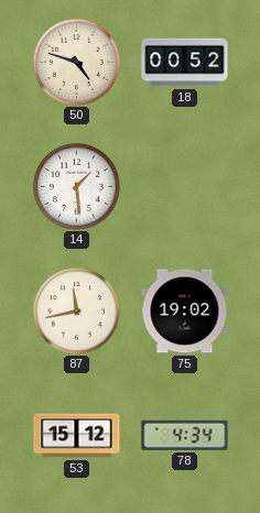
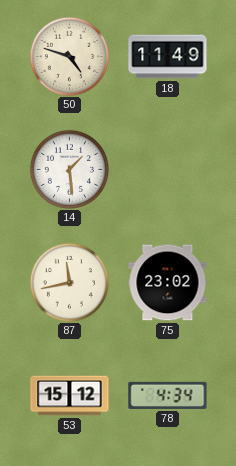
18: 00:52 -> 11:49
75: 19:02 -> 23:02
